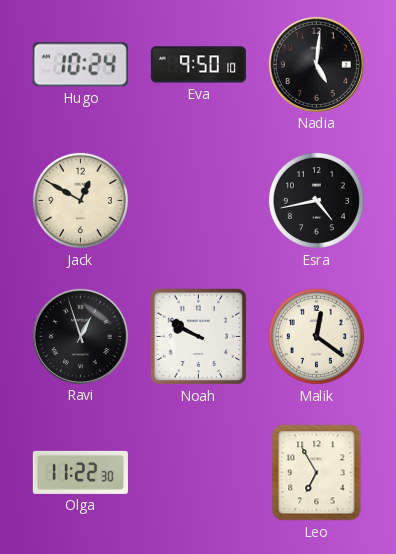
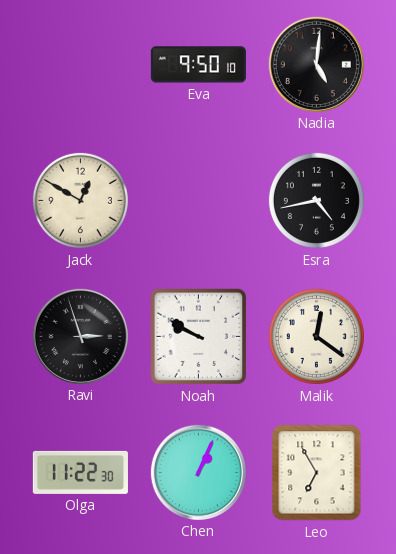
Hugo: 10:24 -> none
Ravi: 12:57 -> 2:57
Chen: none -> 1:04
